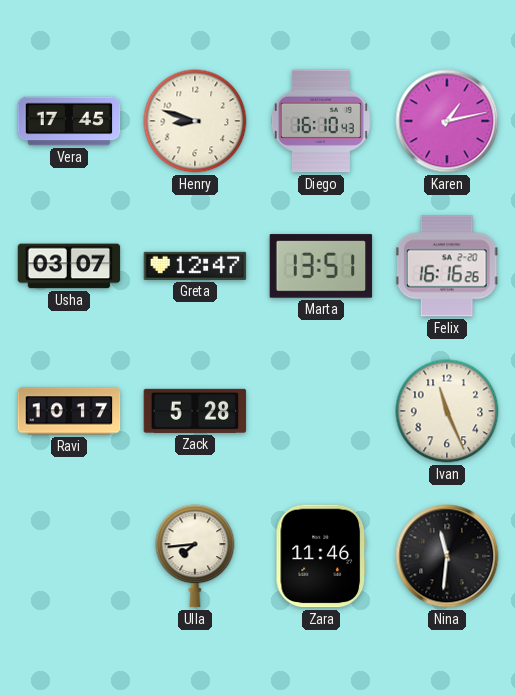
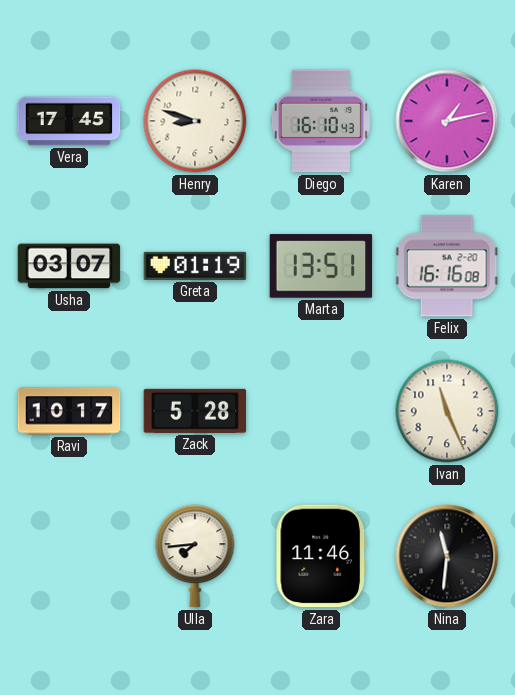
Greta: 12:47 -> 01:19
Felix: 16:16:26 -> 16:16:08
